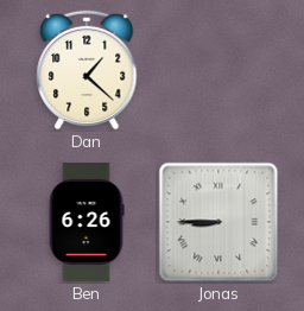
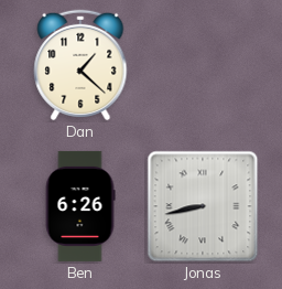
Jonas: 8:45 -> 8:43
